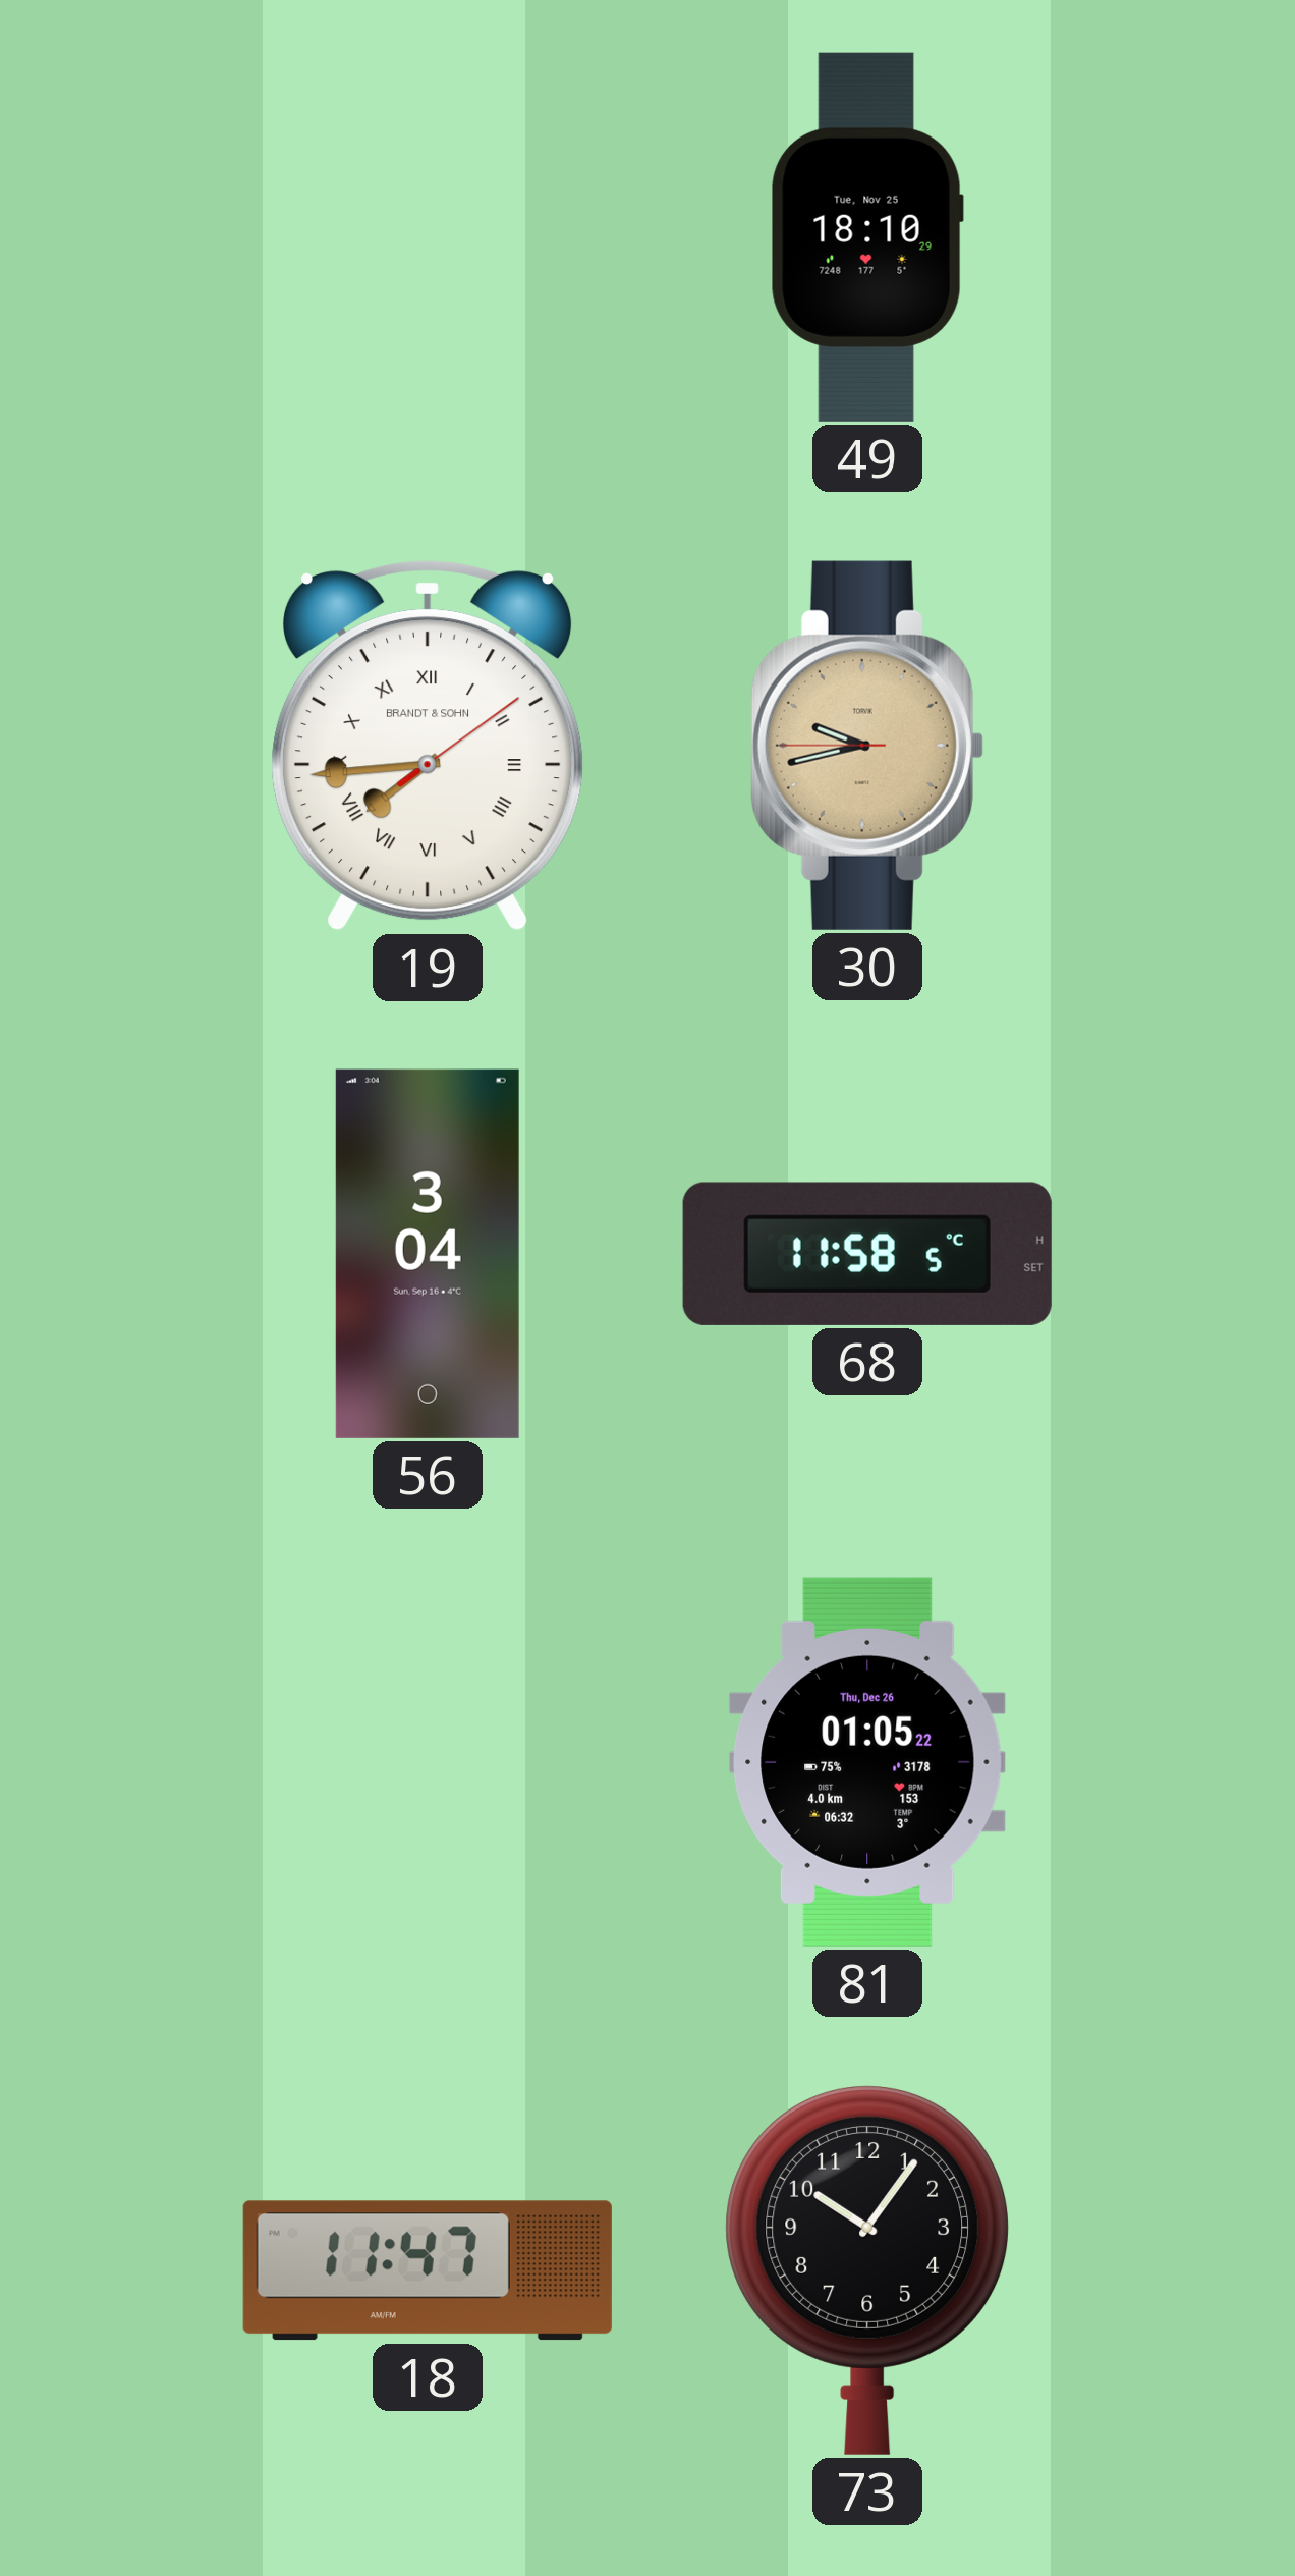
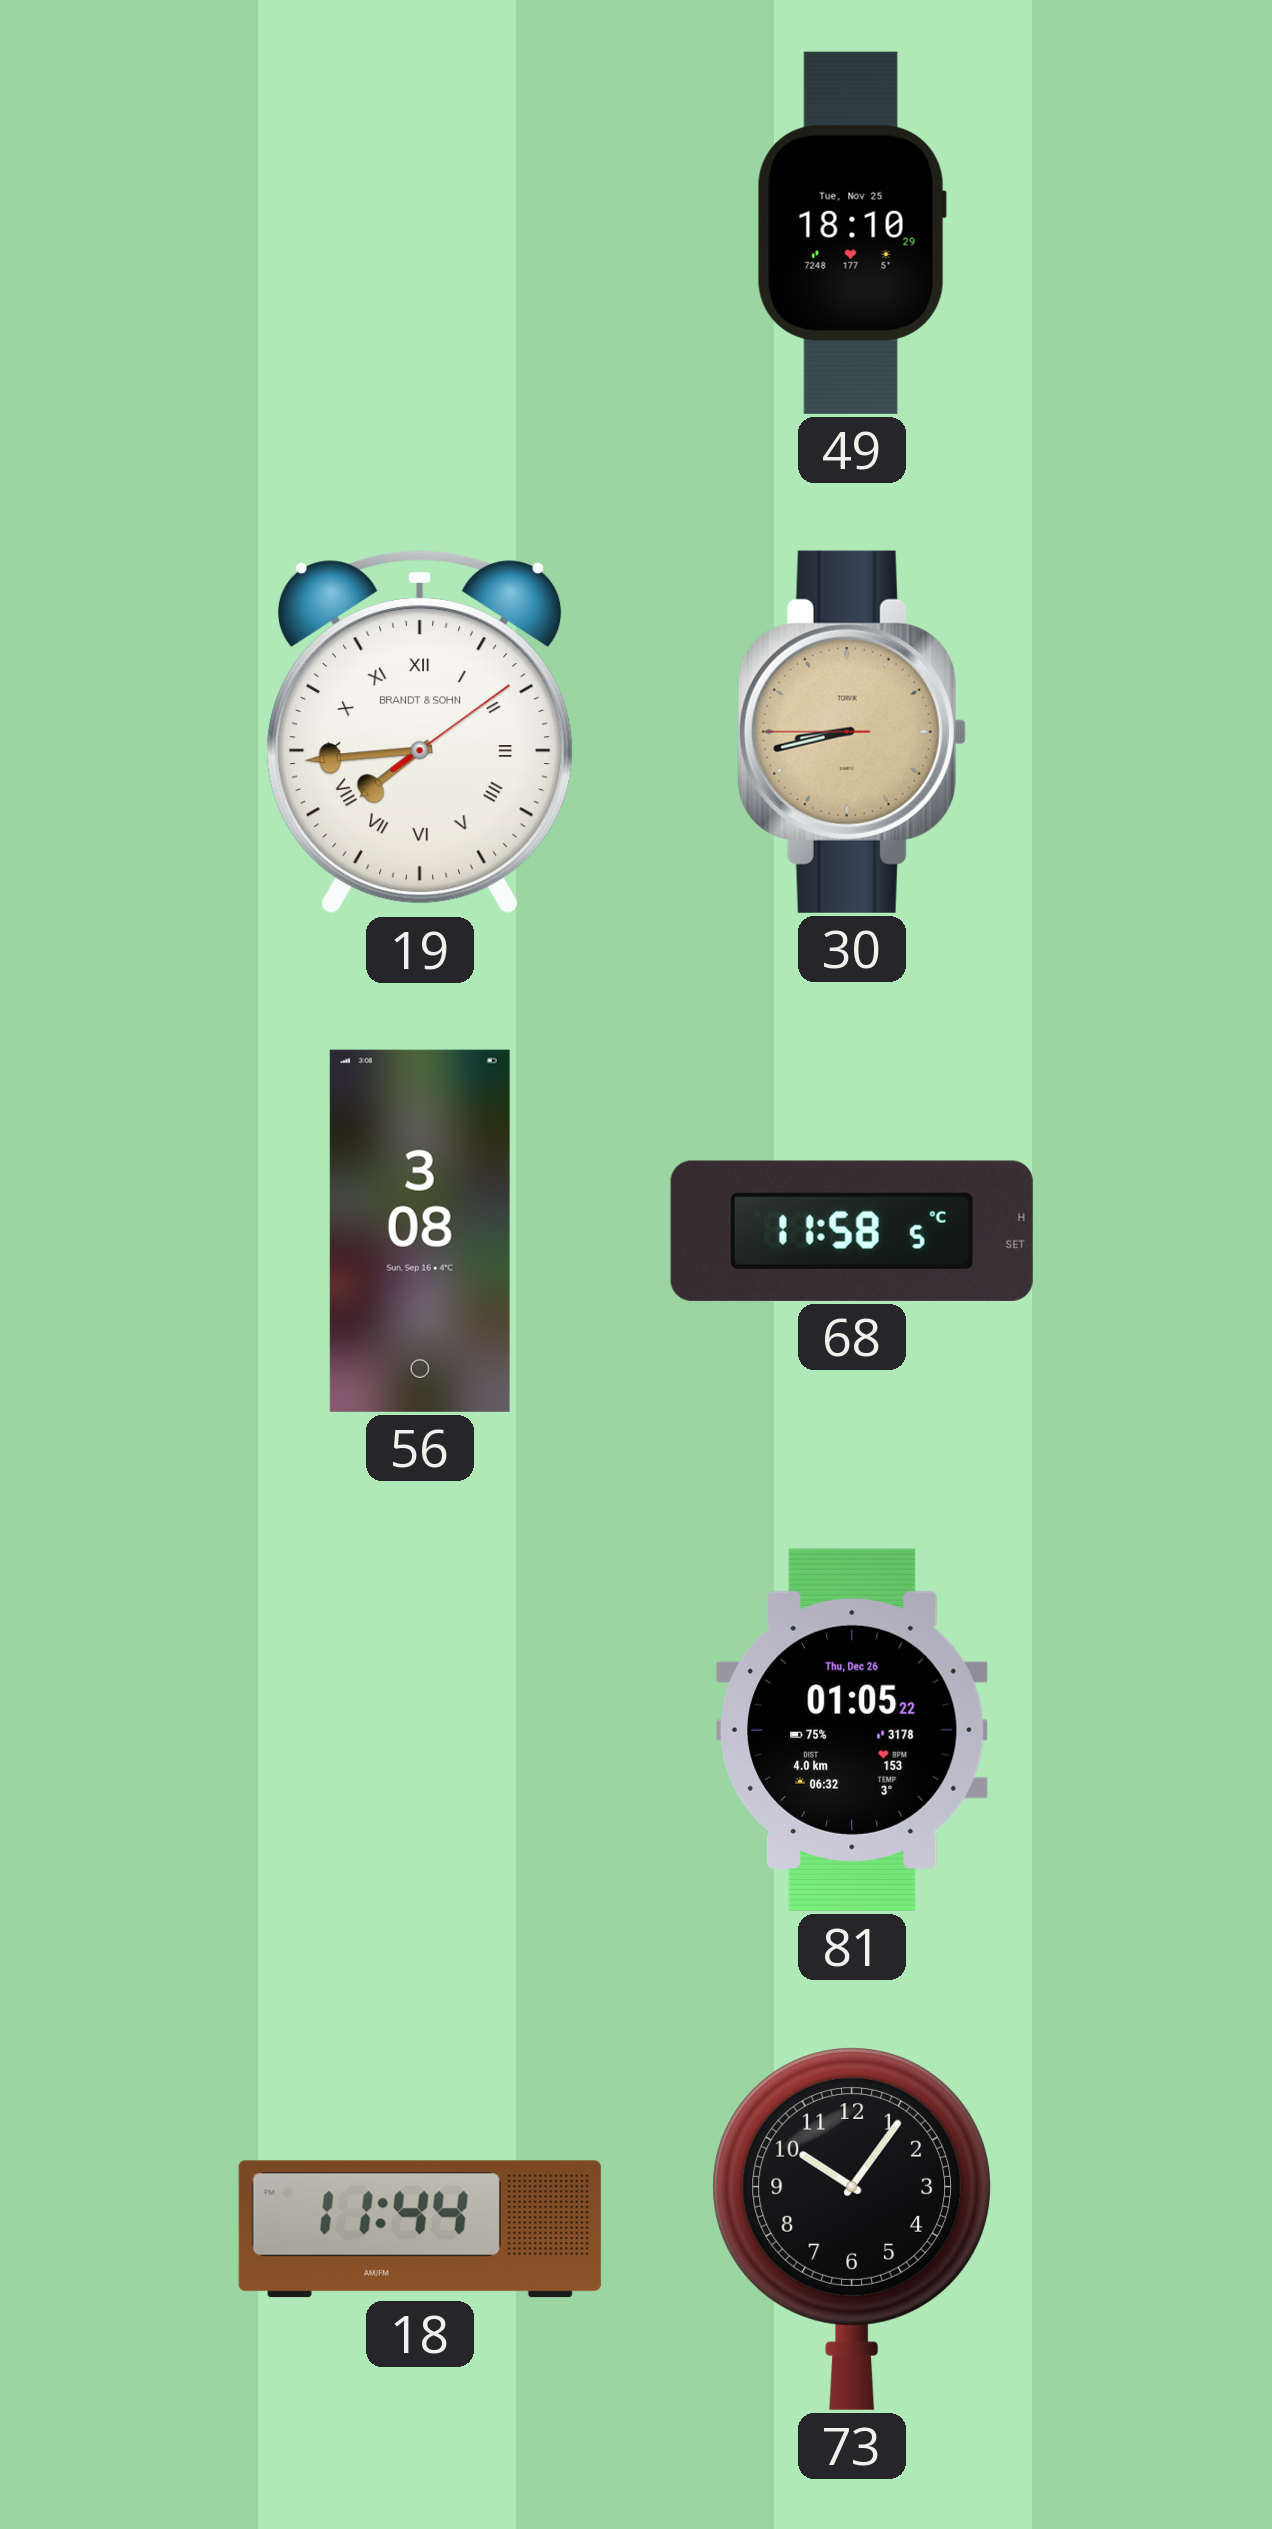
30: 9:42 -> 8:42
56: 3:04 -> 3:08
18: 11:47 -> 11:44
